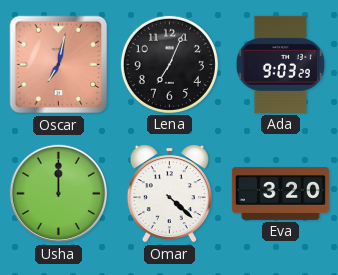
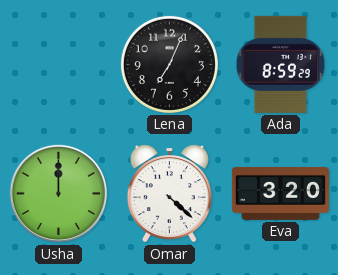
Oscar: 7:02 -> none
Ada: 9:03 -> 8:59
